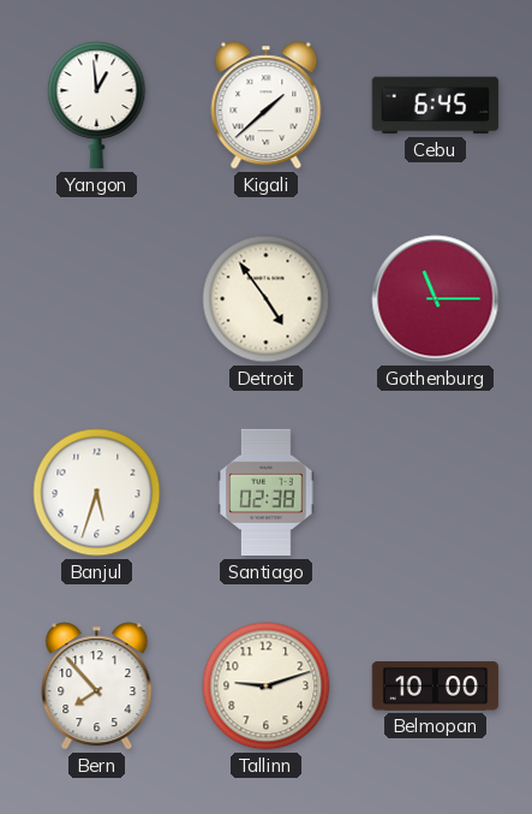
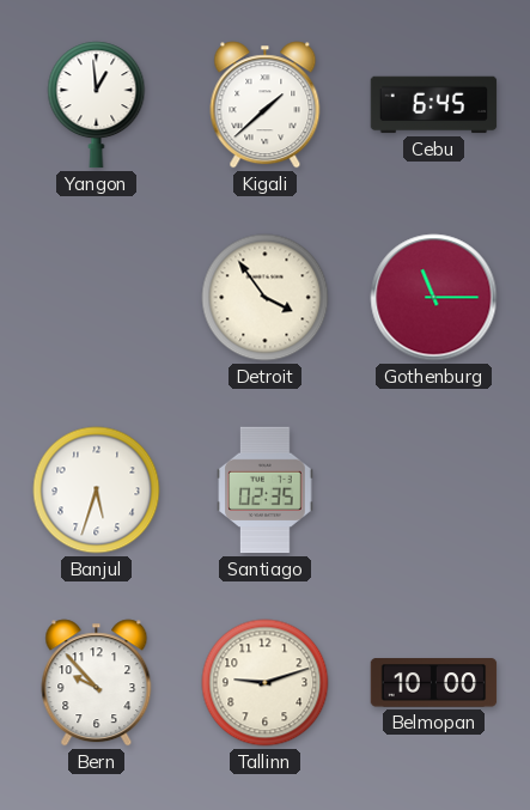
Detroit: 4:54 -> 3:54
Santiago: 02:38 -> 02:35
Bern: 7:53 -> 9:53
